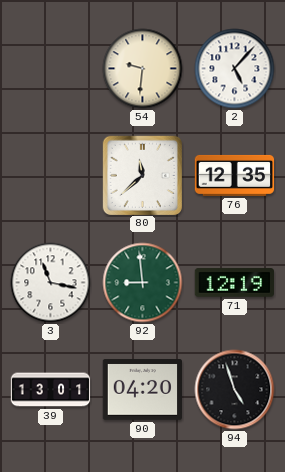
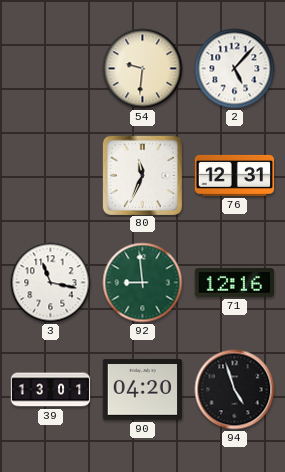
80: 11:38 -> 11:34
76: 12:35 -> 12:31
71: 12:19 -> 12:16
